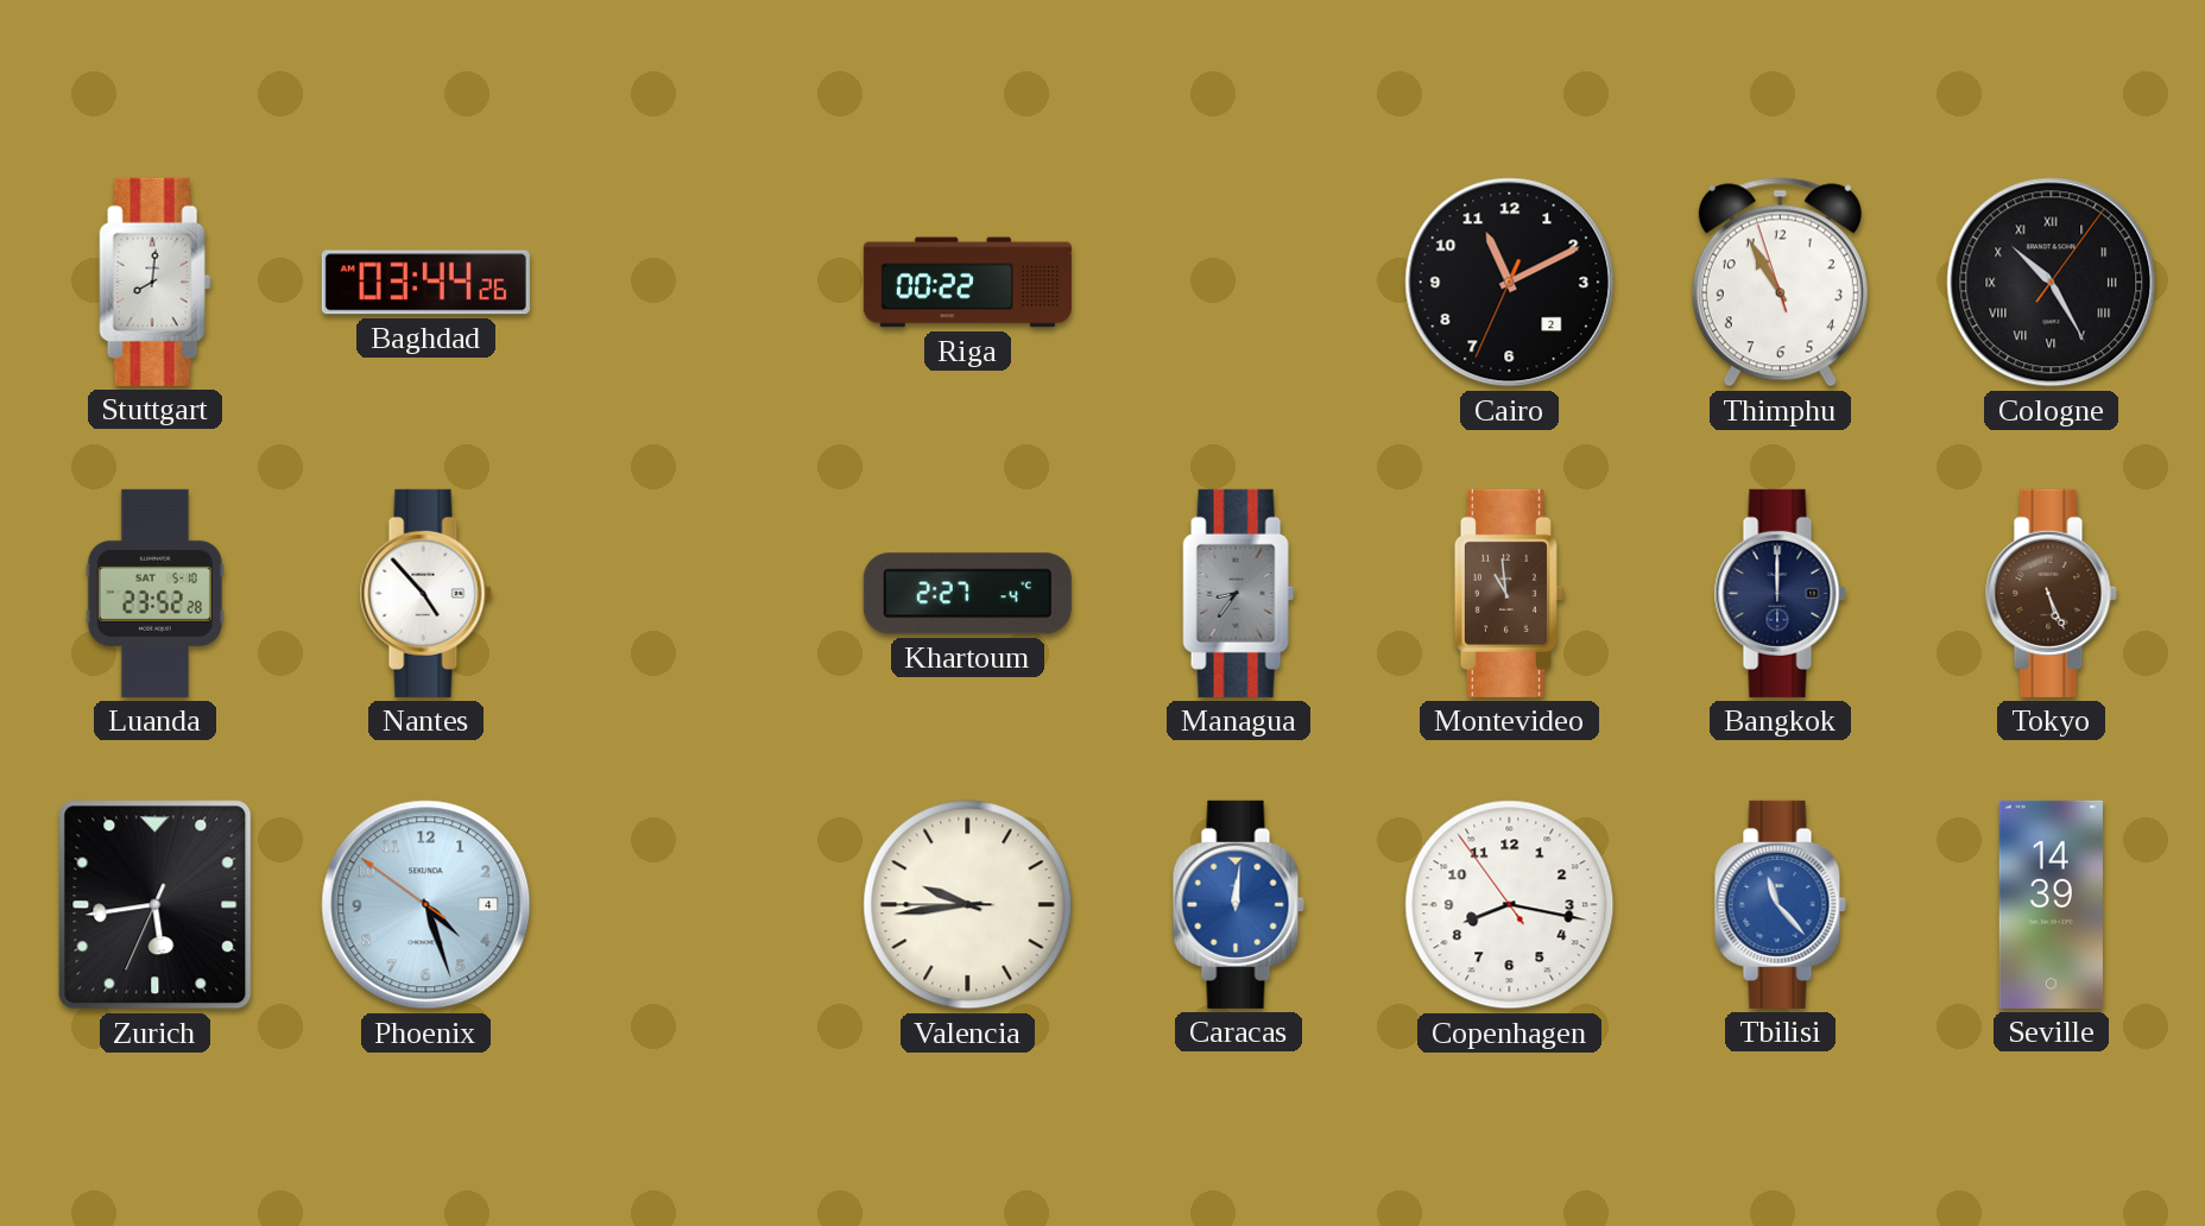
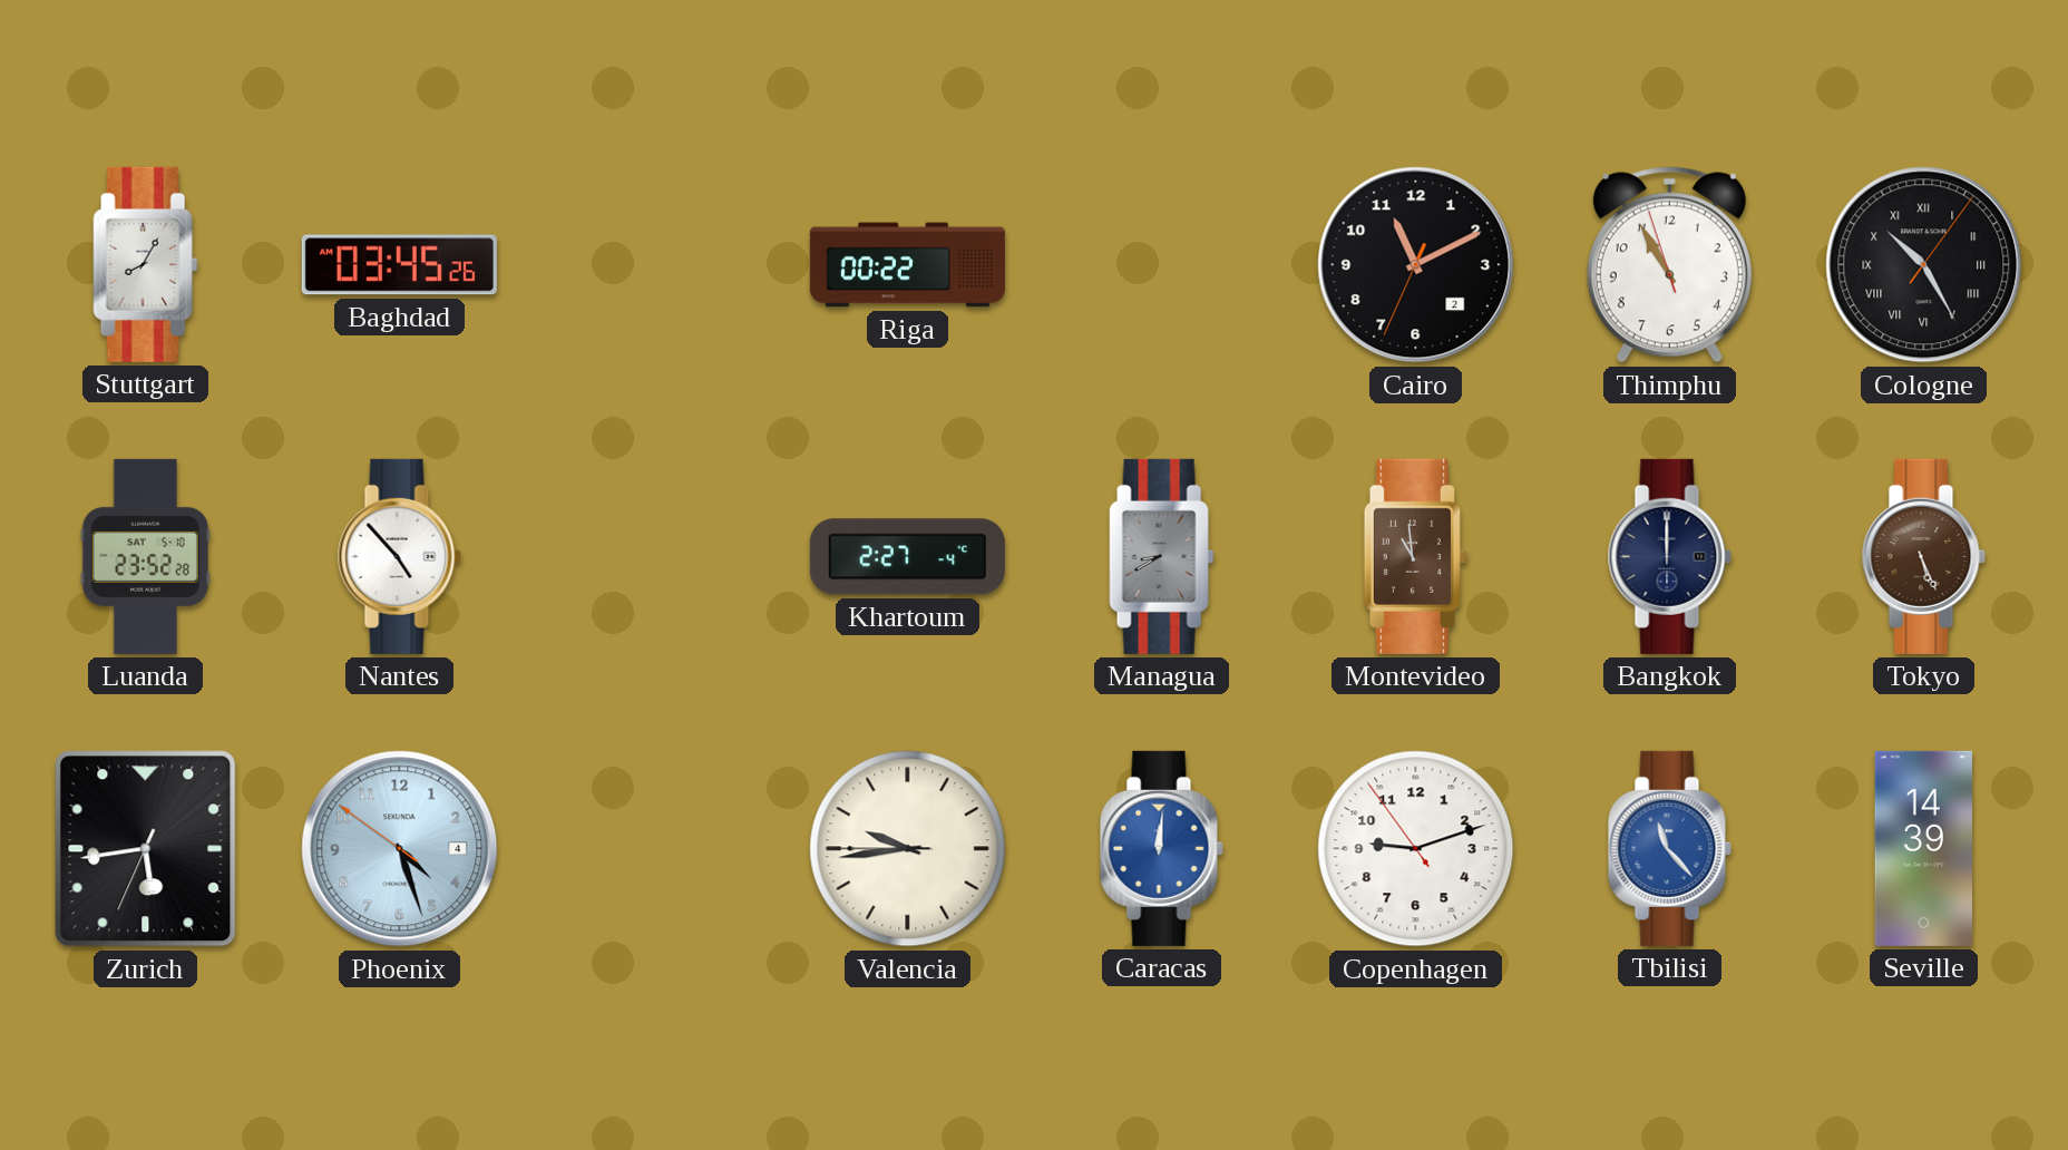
Stuttgart: 8:01 -> 8:05
Baghdad: 03:44 -> 03:45
Managua: 8:36 -> 8:40
Copenhagen: 8:16 -> 9:11
